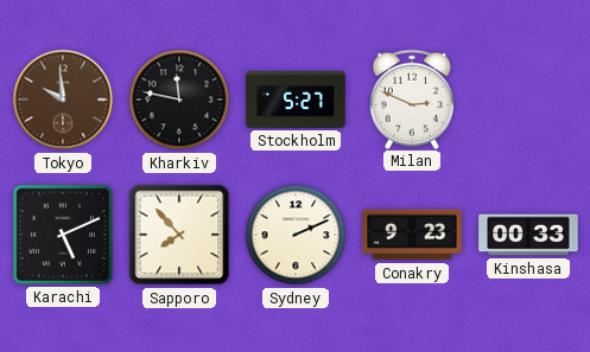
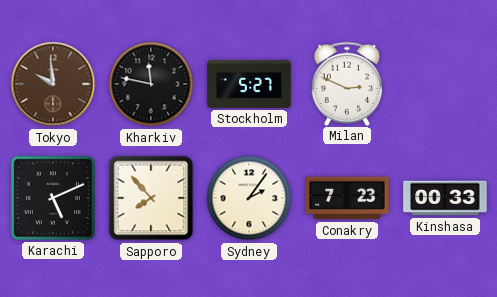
Sydney: 2:11 -> 2:06
Conakry: 9:23 -> 7:23
